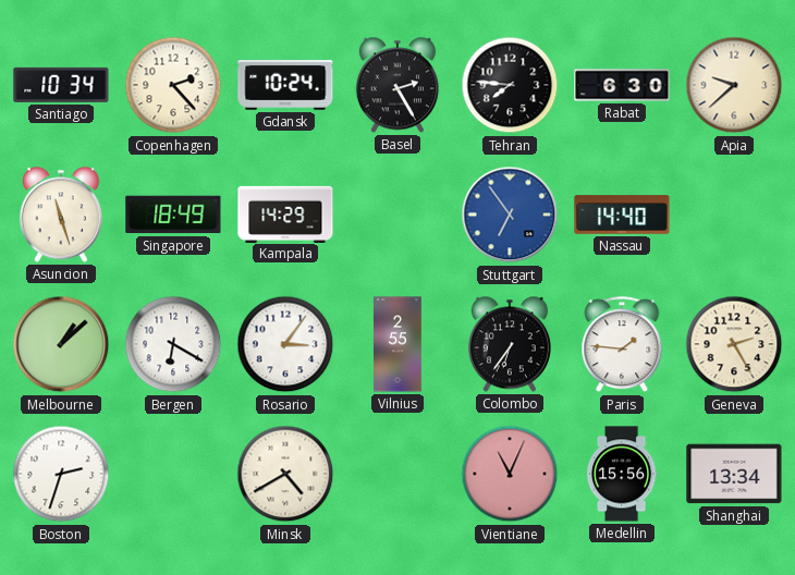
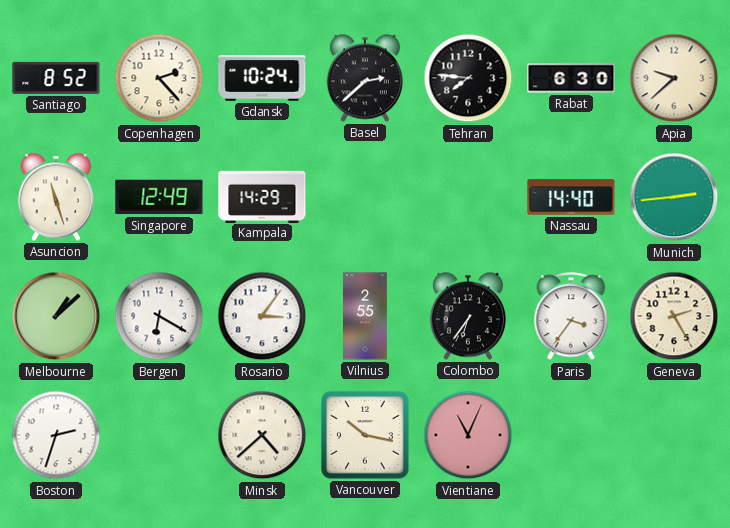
Santiago: 10:34 -> 8:52
Basel: 2:25 -> 2:38
Singapore: 18:49 -> 12:49
Stuttgart: 6:54 -> none
Munich: none -> 2:44
Paris: 1:46 -> 3:36
Minsk: 4:40 -> 4:38
Vancouver: none -> 10:17
Medellin: 15:56 -> none
Shanghai: 13:34 -> none
